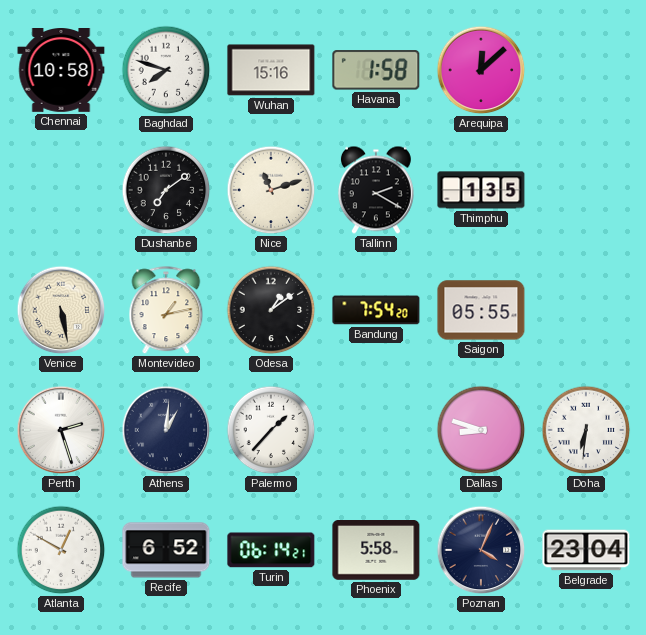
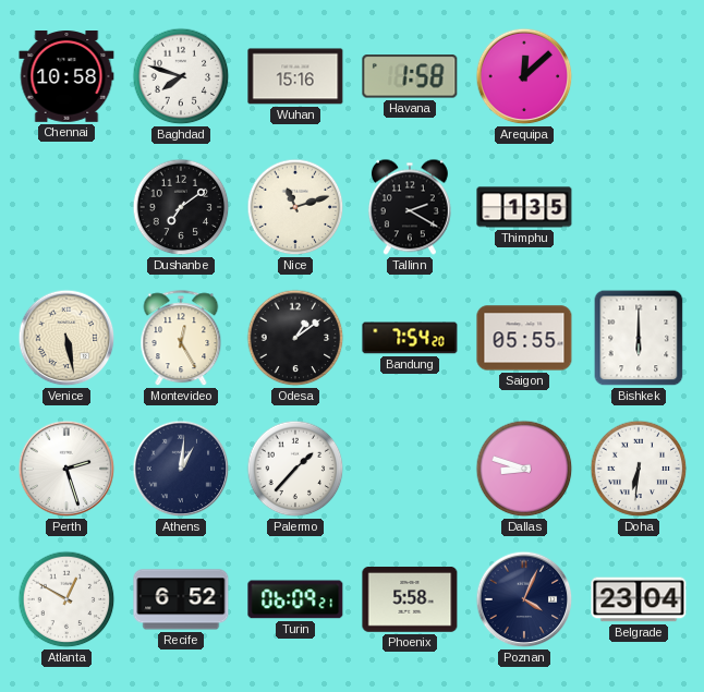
Montevideo: 1:13 -> 12:25
Bishkek: none -> 6:00
Turin: 06:14 -> 06:09
